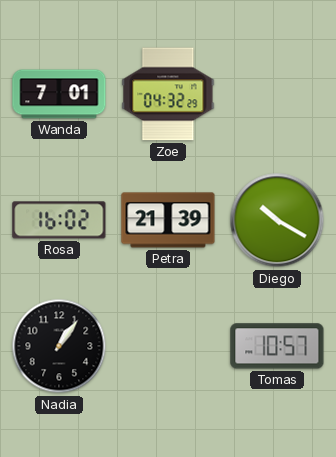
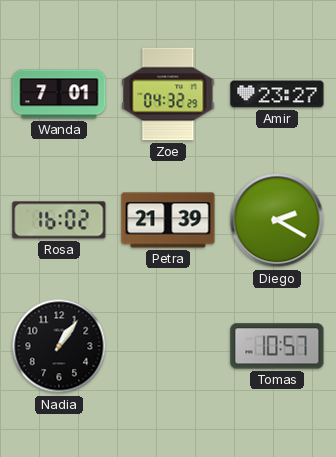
Amir: none -> 23:27
Diego: 10:20 -> 2:20
